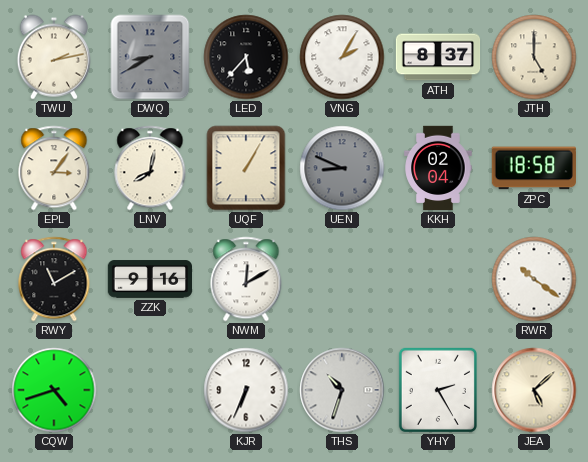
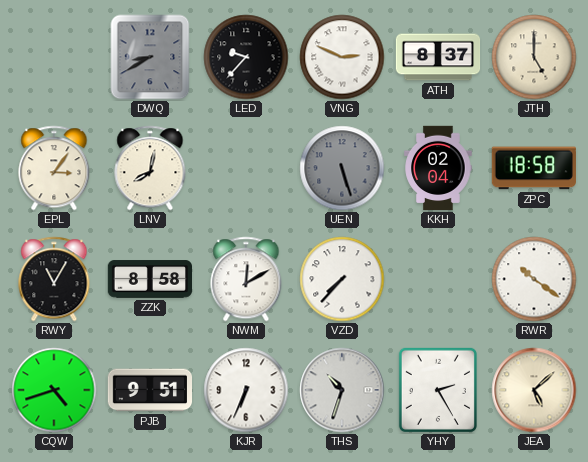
TWU: 2:13 -> none
LED: 5:37 -> 9:37
VNG: 2:05 -> 2:49
UQF: 1:05 -> none
UEN: 8:49 -> 5:27
RWY: 11:10 -> 11:05
ZZK: 9:16 -> 8:58
VZD: none -> 7:37
PJB: none -> 9:51
